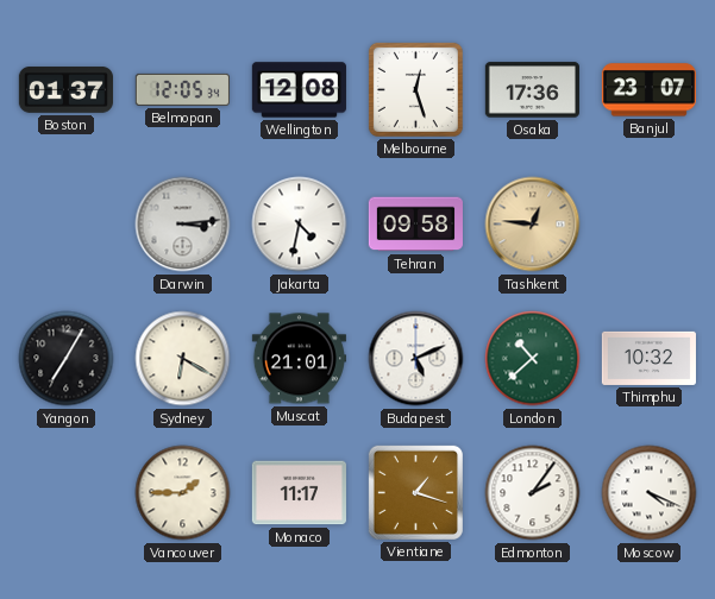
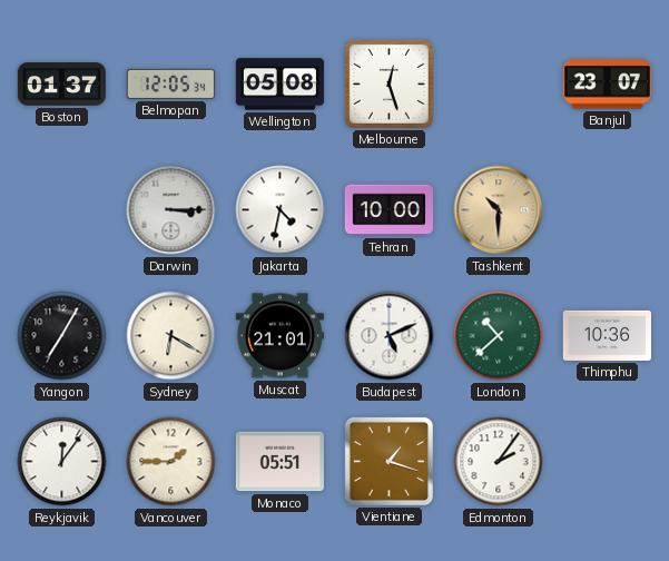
Wellington: 12:08 -> 05:08
Osaka: 17:36 -> none
Darwin: 3:14 -> 3:15
Tehran: 09:58 -> 10:00
Tashkent: 12:46 -> 10:30
Thimphu: 10:32 -> 10:36
Reykjavik: none -> 12:06
Monaco: 11:17 -> 05:51
Moscow: 4:19 -> none
